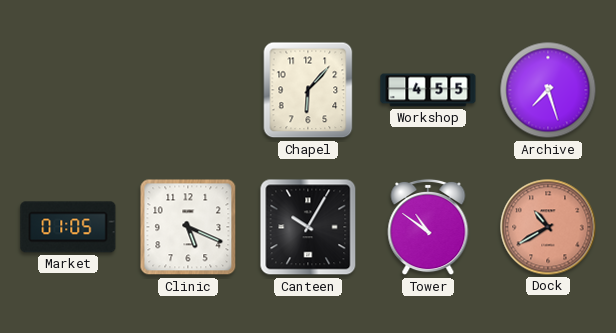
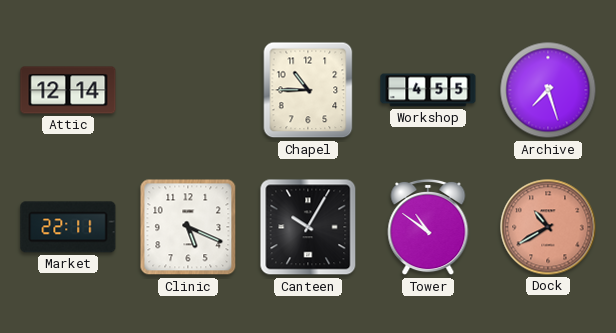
Attic: none -> 12:14
Chapel: 6:07 -> 10:45
Market: 01:05 -> 22:11
